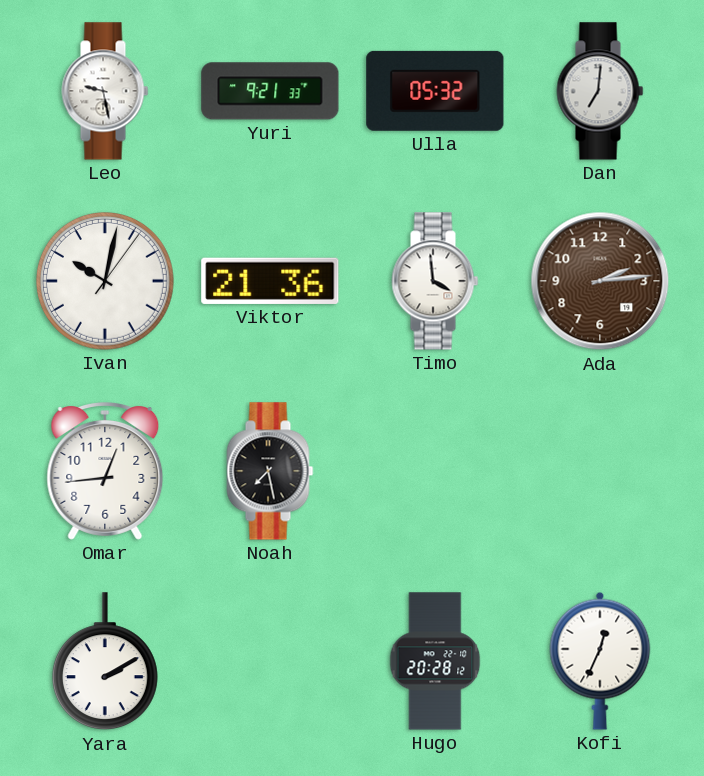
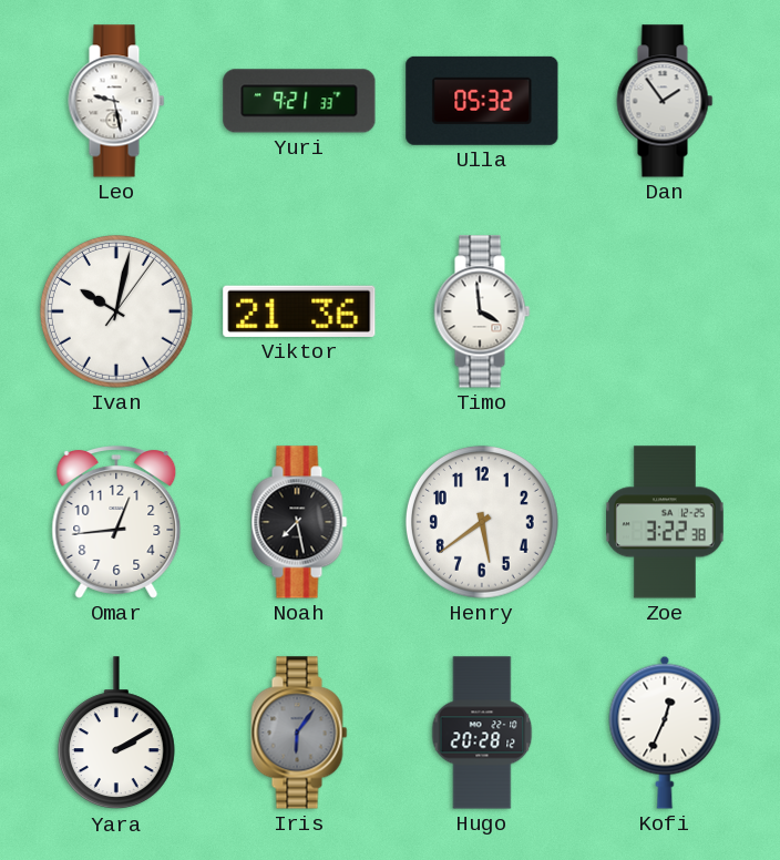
Dan: 7:01 -> 1:54
Ada: 2:14 -> none
Henry: none -> 5:39
Zoe: none -> 3:22
Iris: none -> 6:06
